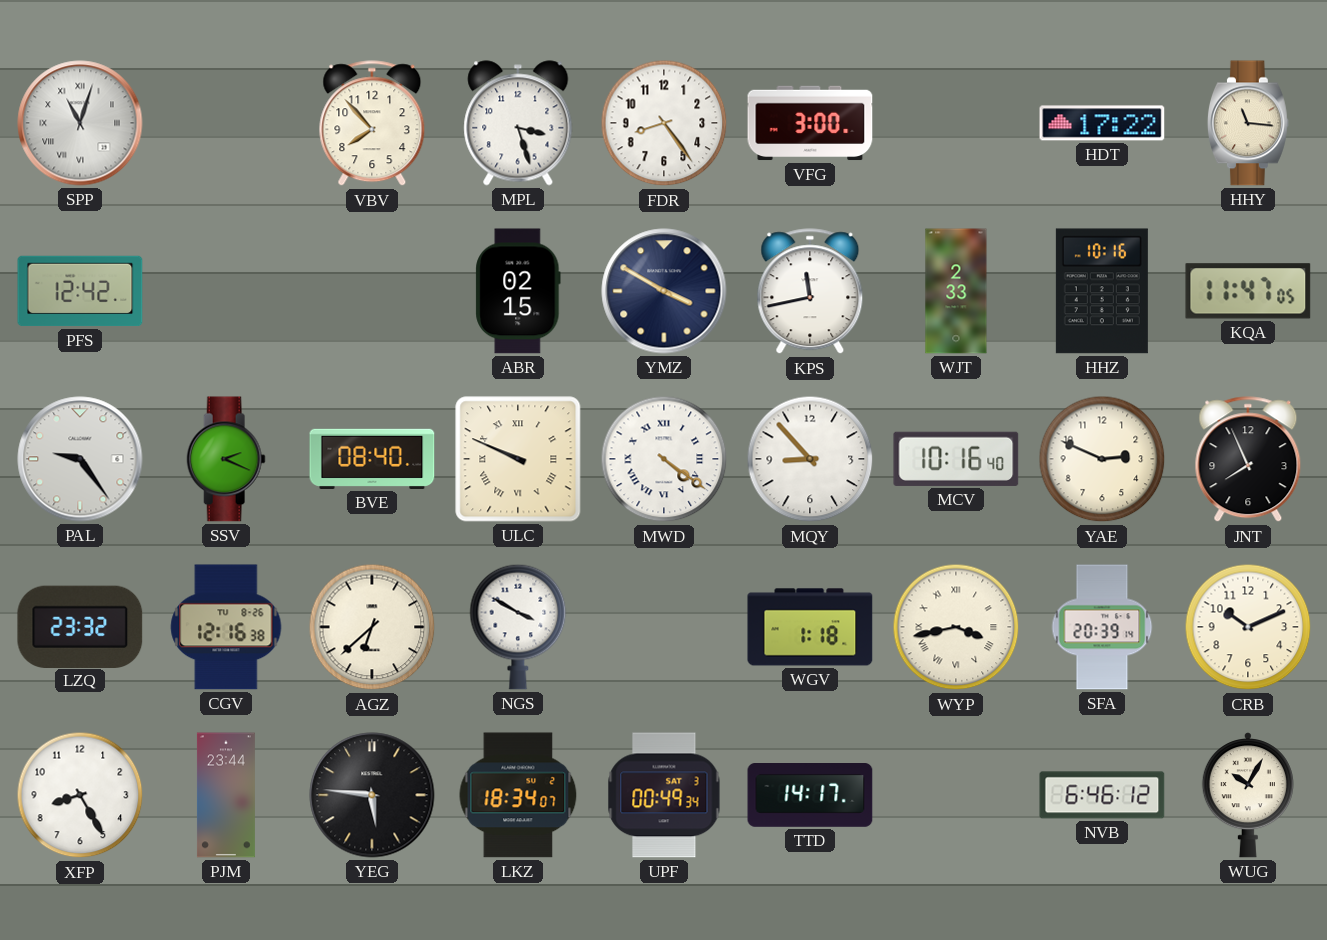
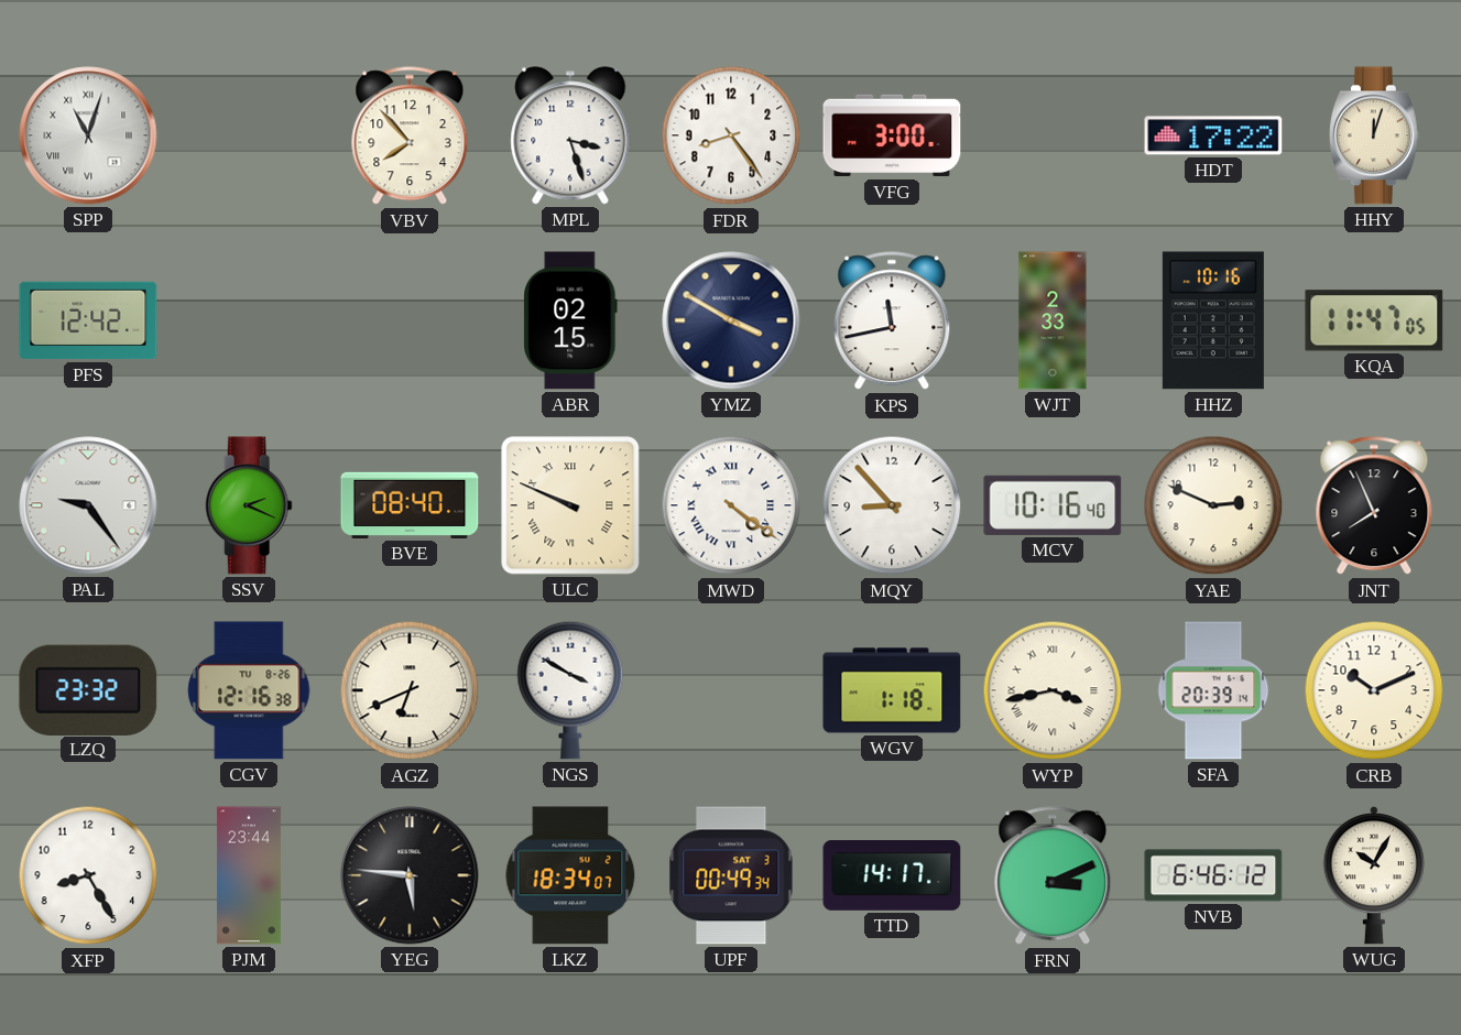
HHY: 11:16 -> 12:03
AGZ: 6:38 -> 6:41
FRN: none -> 3:11
